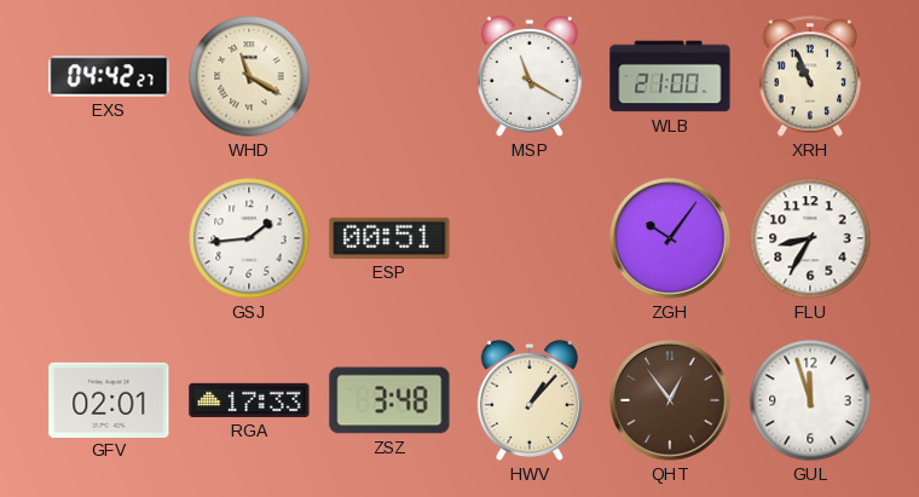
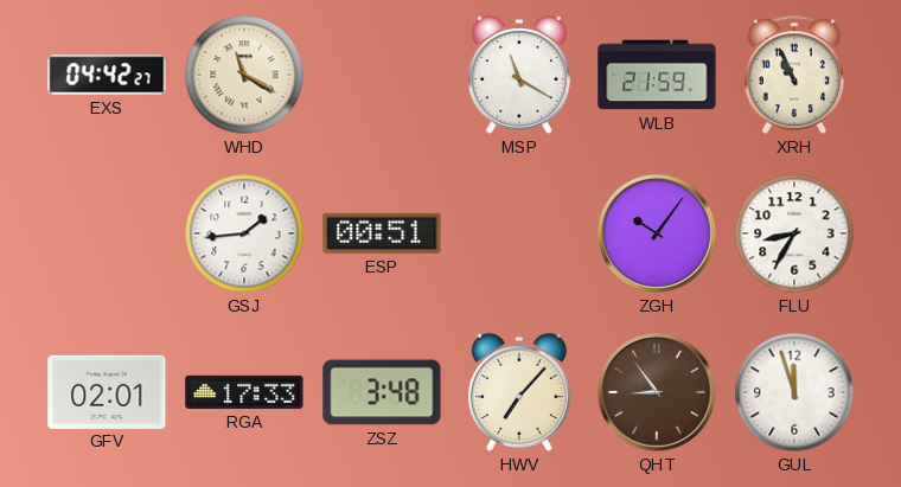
WLB: 21:00 -> 21:59
HWV: 1:07 -> 7:07
QHT: 12:54 -> 8:54
